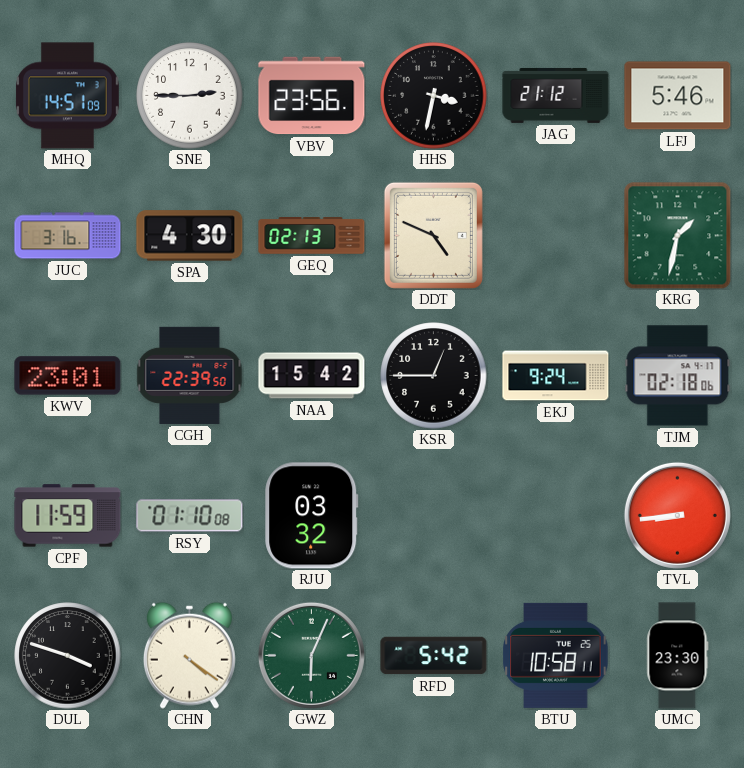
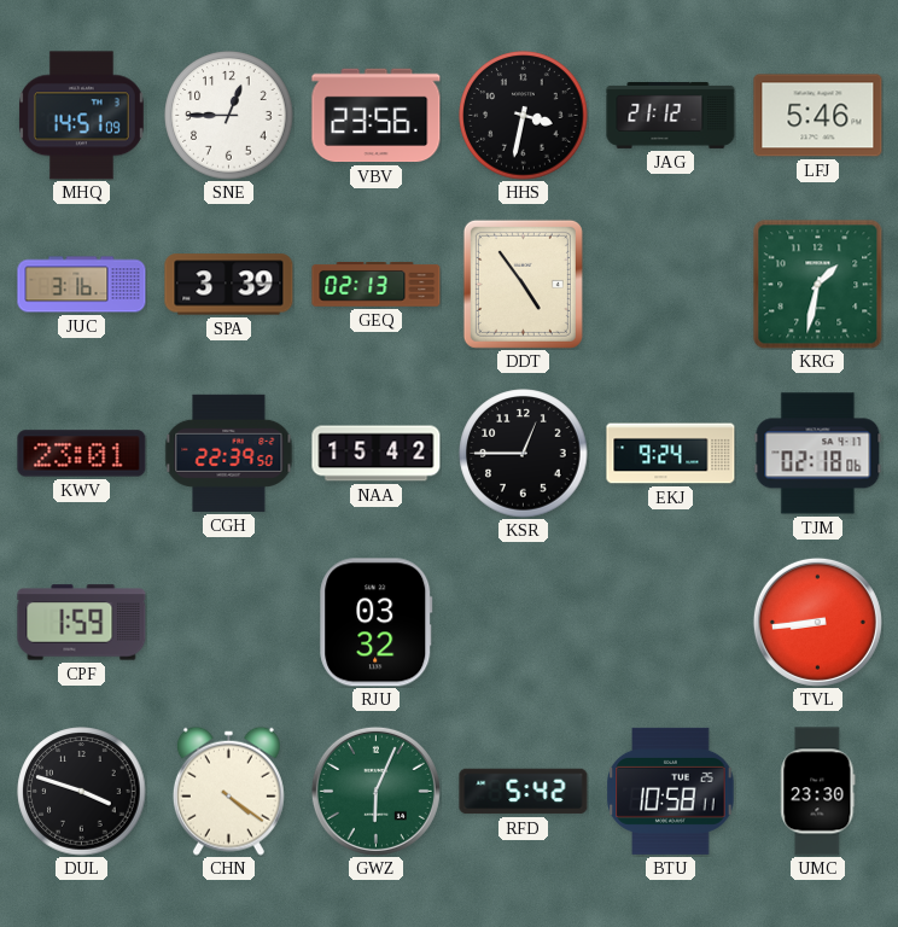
SNE: 2:45 -> 12:45
SPA: 4:30 -> 3:39
DDT: 4:49 -> 4:54
CPF: 11:59 -> 1:59
RSY: 01:10 -> none
